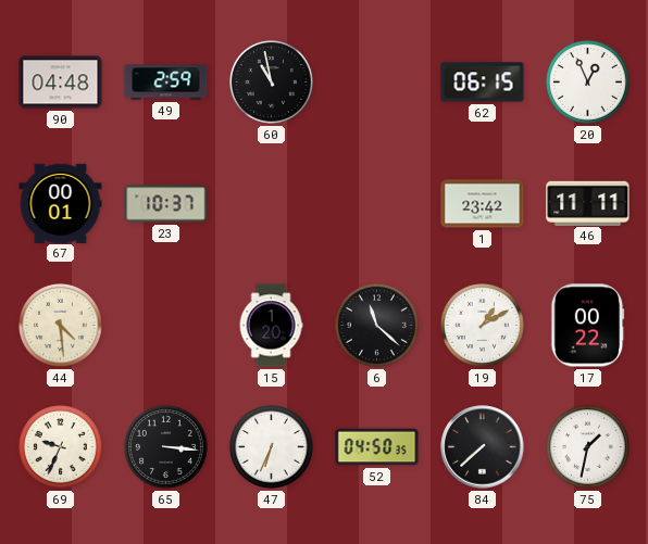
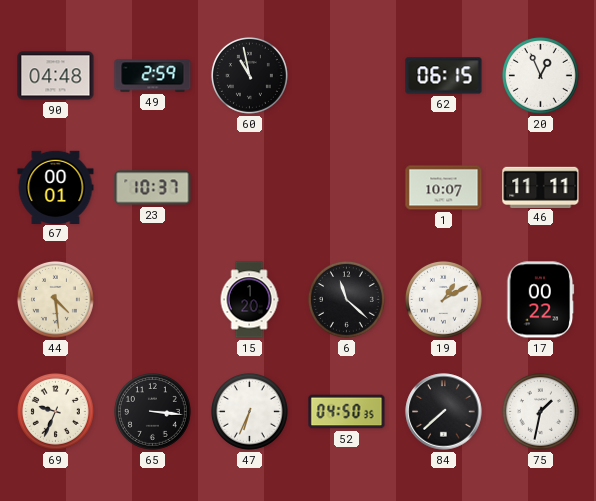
1: 23:42 -> 10:07
